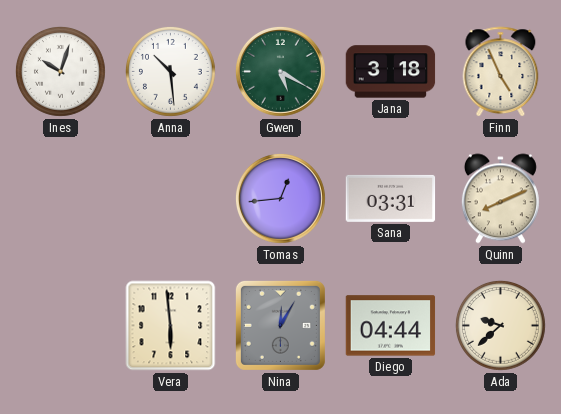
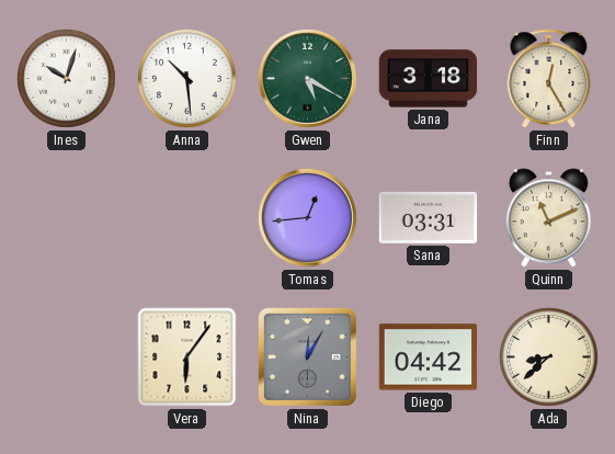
Finn: 4:56 -> 12:25
Quinn: 8:11 -> 11:11
Vera: 5:59 -> 6:06
Diego: 04:44 -> 04:42
Ada: 9:38 -> 8:38
